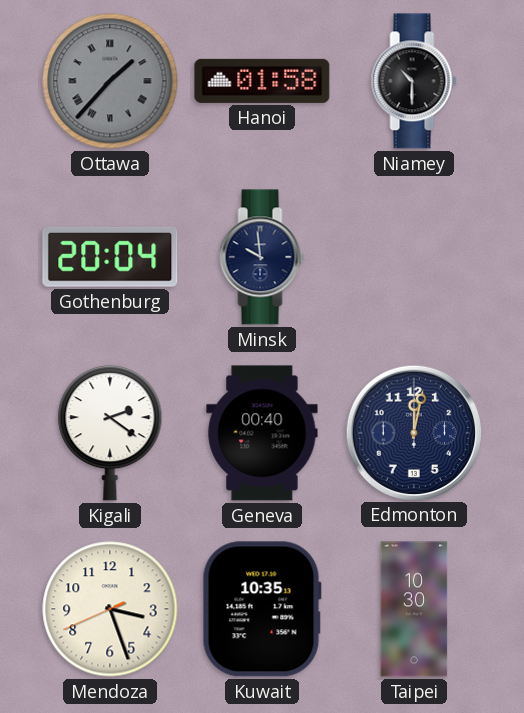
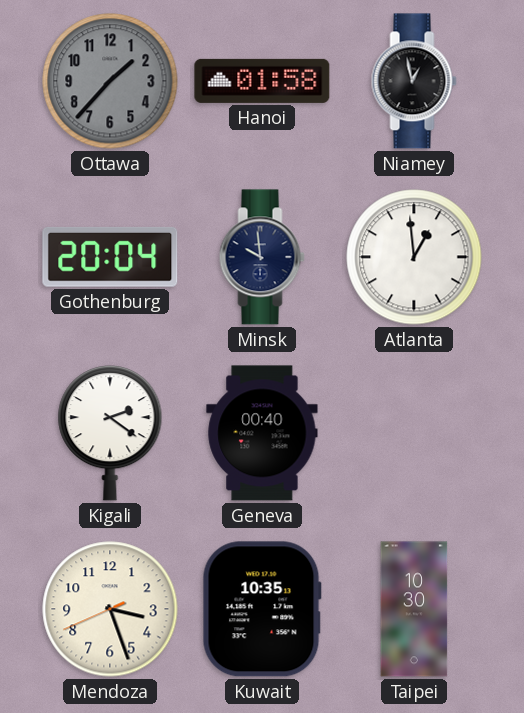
Ottawa numerals: Roman -> Arabic
Niamey: 10:30 -> 12:58
Atlanta: none -> 12:59
Edmonton: 12:02 -> none
